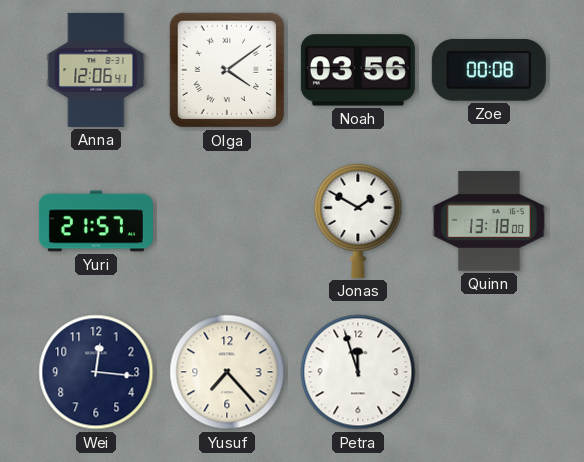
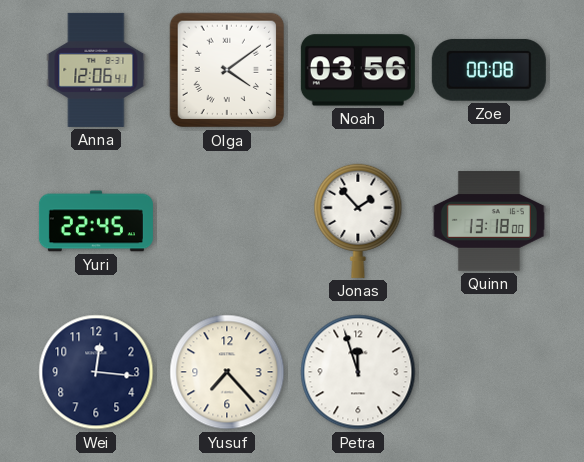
Yuri: 21:57 -> 22:45
Jonas: 1:50 -> 1:53
